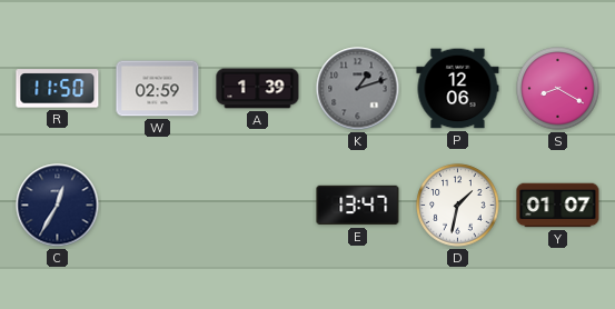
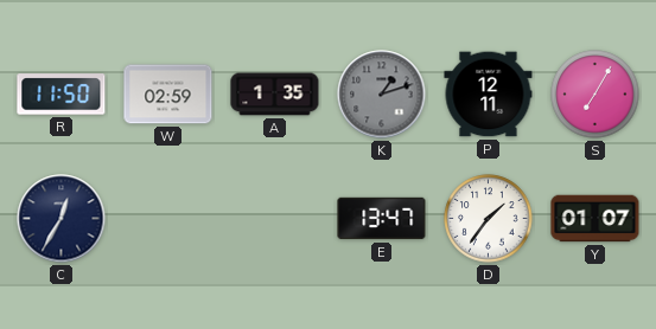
A: 1:39 -> 1:35
P: 12:06 -> 12:11
S: 8:20 -> 7:05
D: 1:32 -> 1:36
